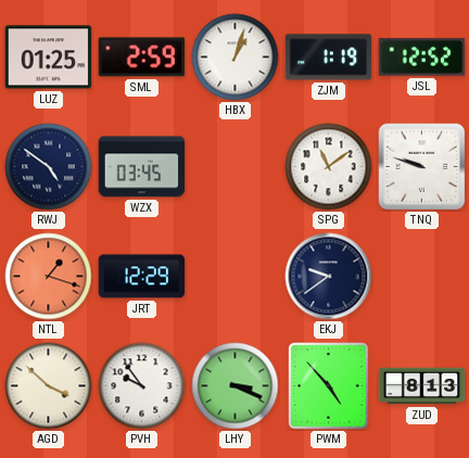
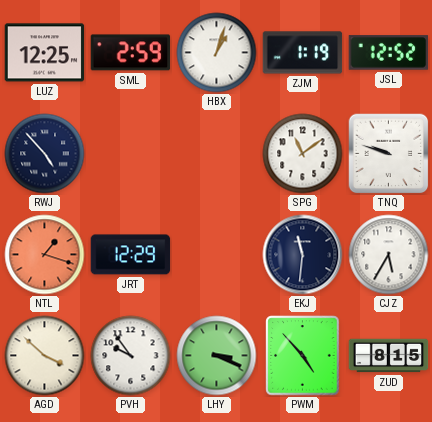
LUZ: 01:25 -> 12:25
RWJ: 4:51 -> 4:53
WZX: 03:45 -> none
EKJ: 9:39 -> 11:31
CJZ: none -> 5:35
ZUD: 8:13 -> 8:15
